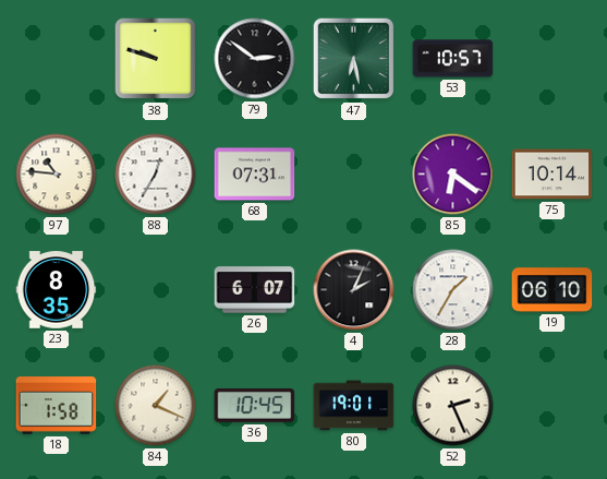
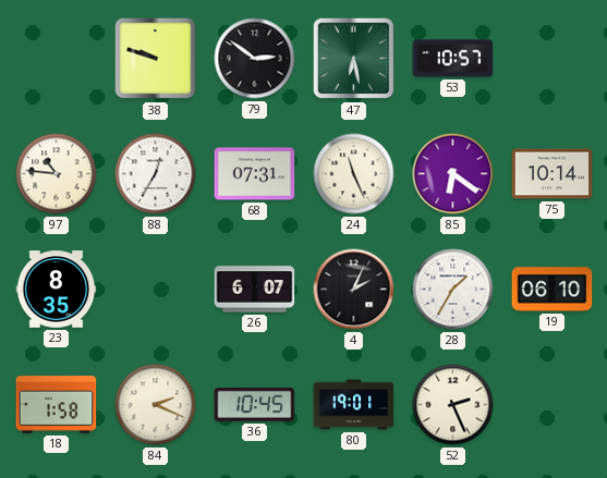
24: none -> 11:26
84: 1:19 -> 2:19
